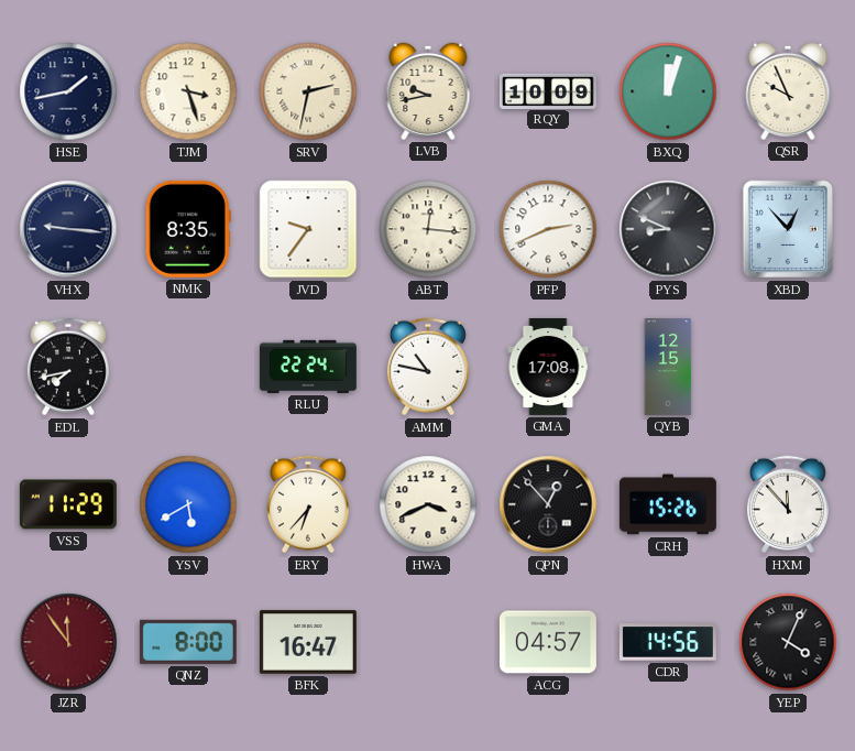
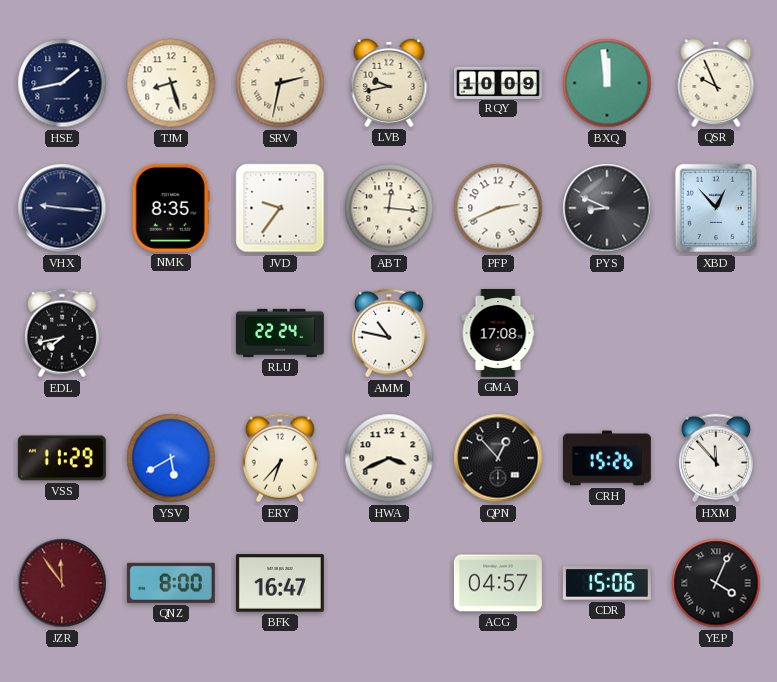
TJM: 3:27 -> 8:27
BXQ: 12:03 -> 11:59
QYB: 12:15 -> none
CDR: 14:56 -> 15:06
